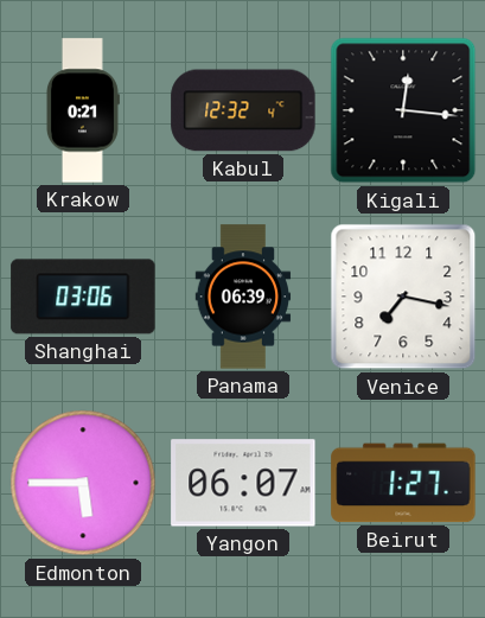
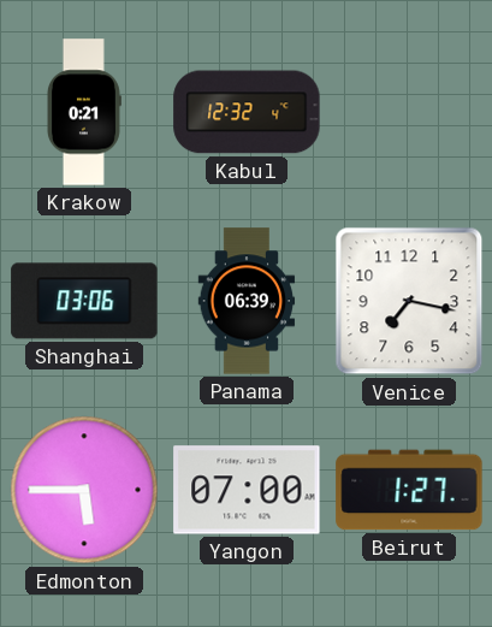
Kigali: 12:16 -> none
Yangon: 06:07 -> 07:00
